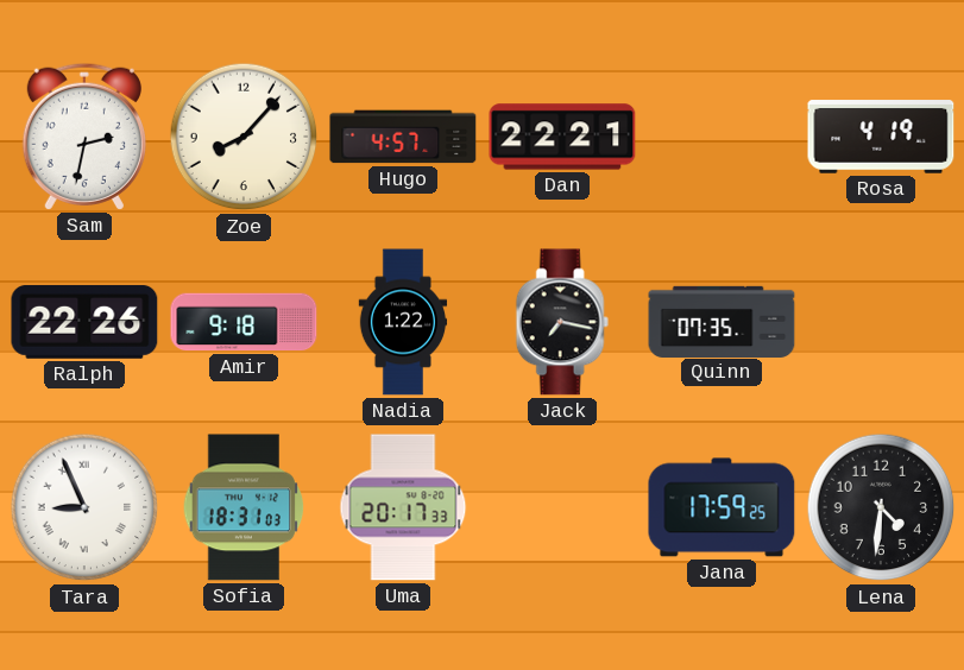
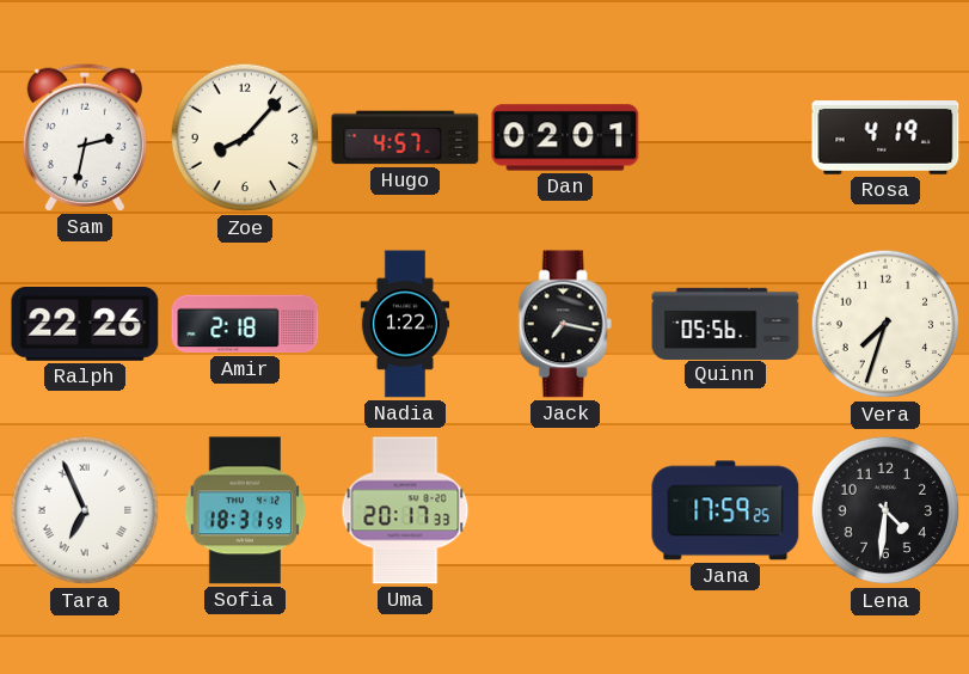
Dan: 22:21 -> 02:01
Amir: 9:18 -> 2:18
Quinn: 07:35 -> 05:56
Vera: none -> 7:33
Tara: 8:56 -> 6:56
Sofia: 18:31:03 -> 18:31:59
